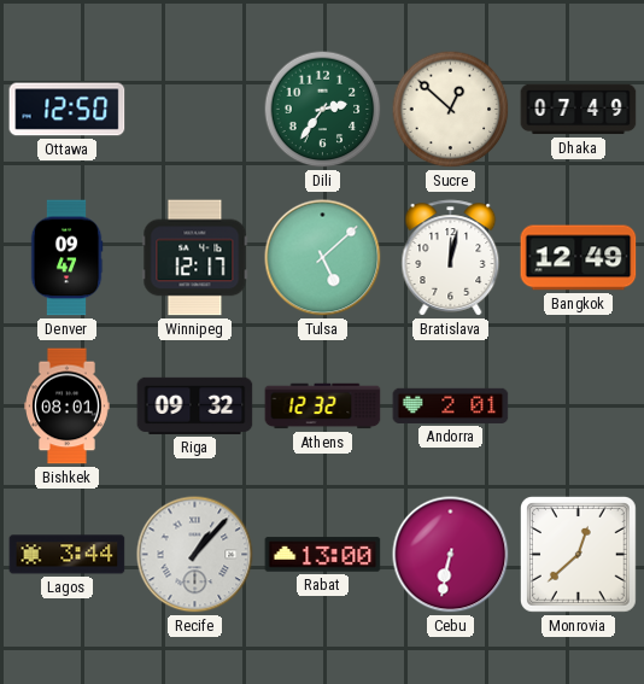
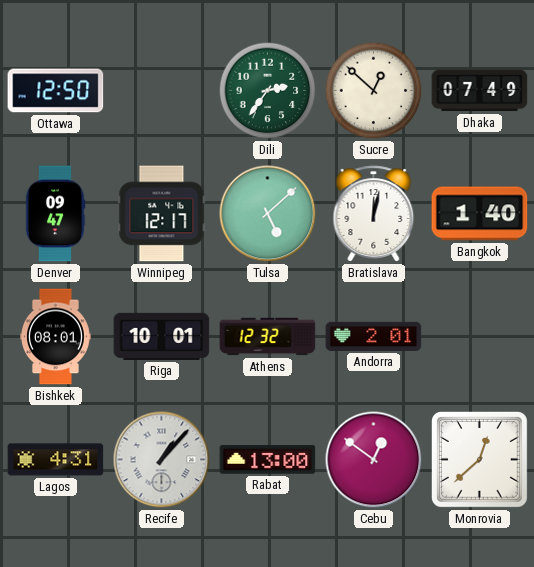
Bangkok: 12:49 -> 1:40
Riga: 09:32 -> 10:01
Lagos: 3:44 -> 4:31
Cebu: 6:32 -> 12:51
